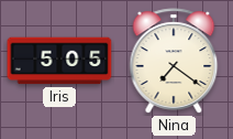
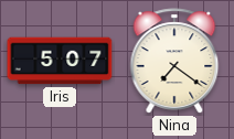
Iris: 5:05 -> 5:07
